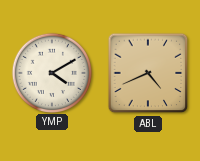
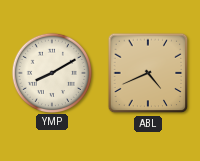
YMP: 4:10 -> 8:10
